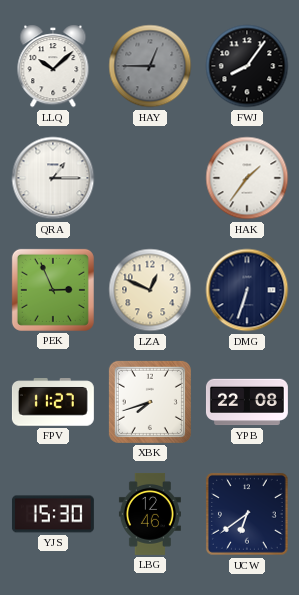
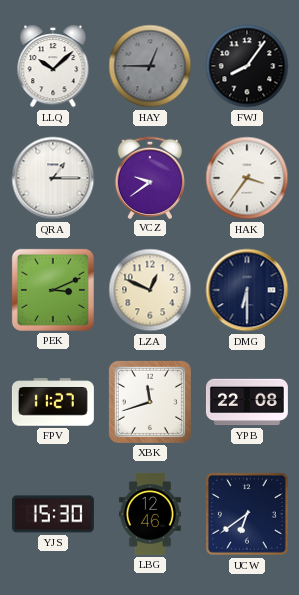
VCZ: none -> 9:39
HAK: 1:36 -> 3:36
PEK: 2:56 -> 3:11
DMG: 6:33 -> 6:30
XBK: 7:42 -> 11:42
